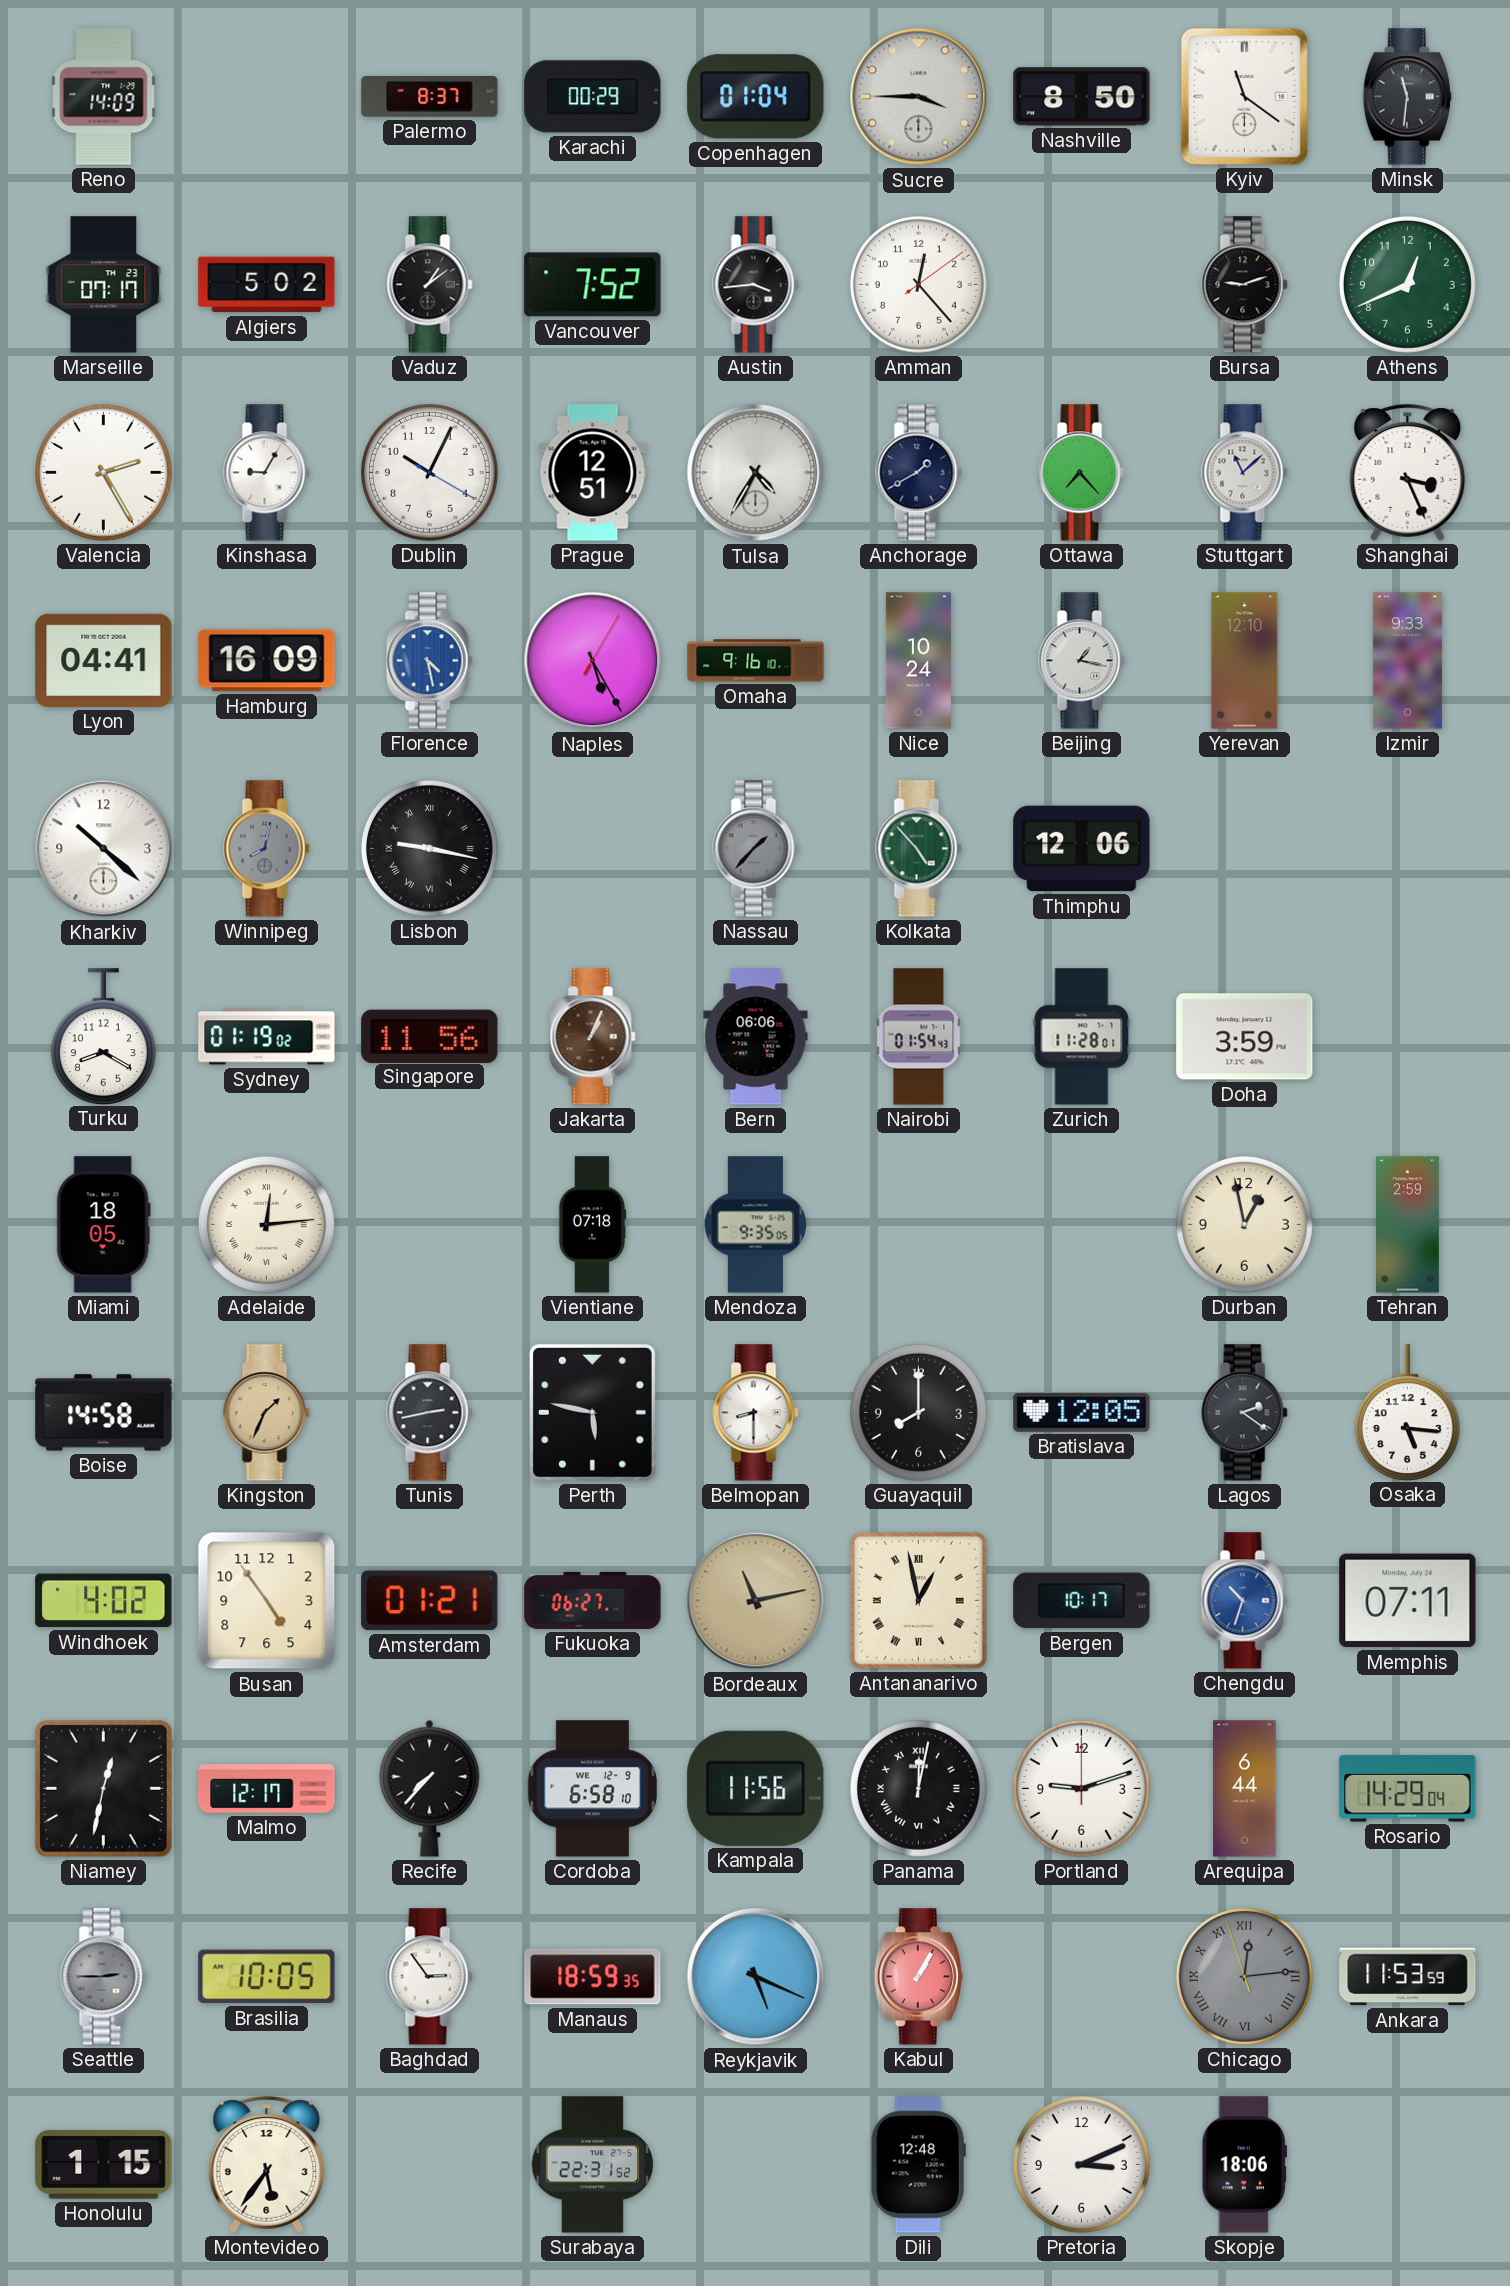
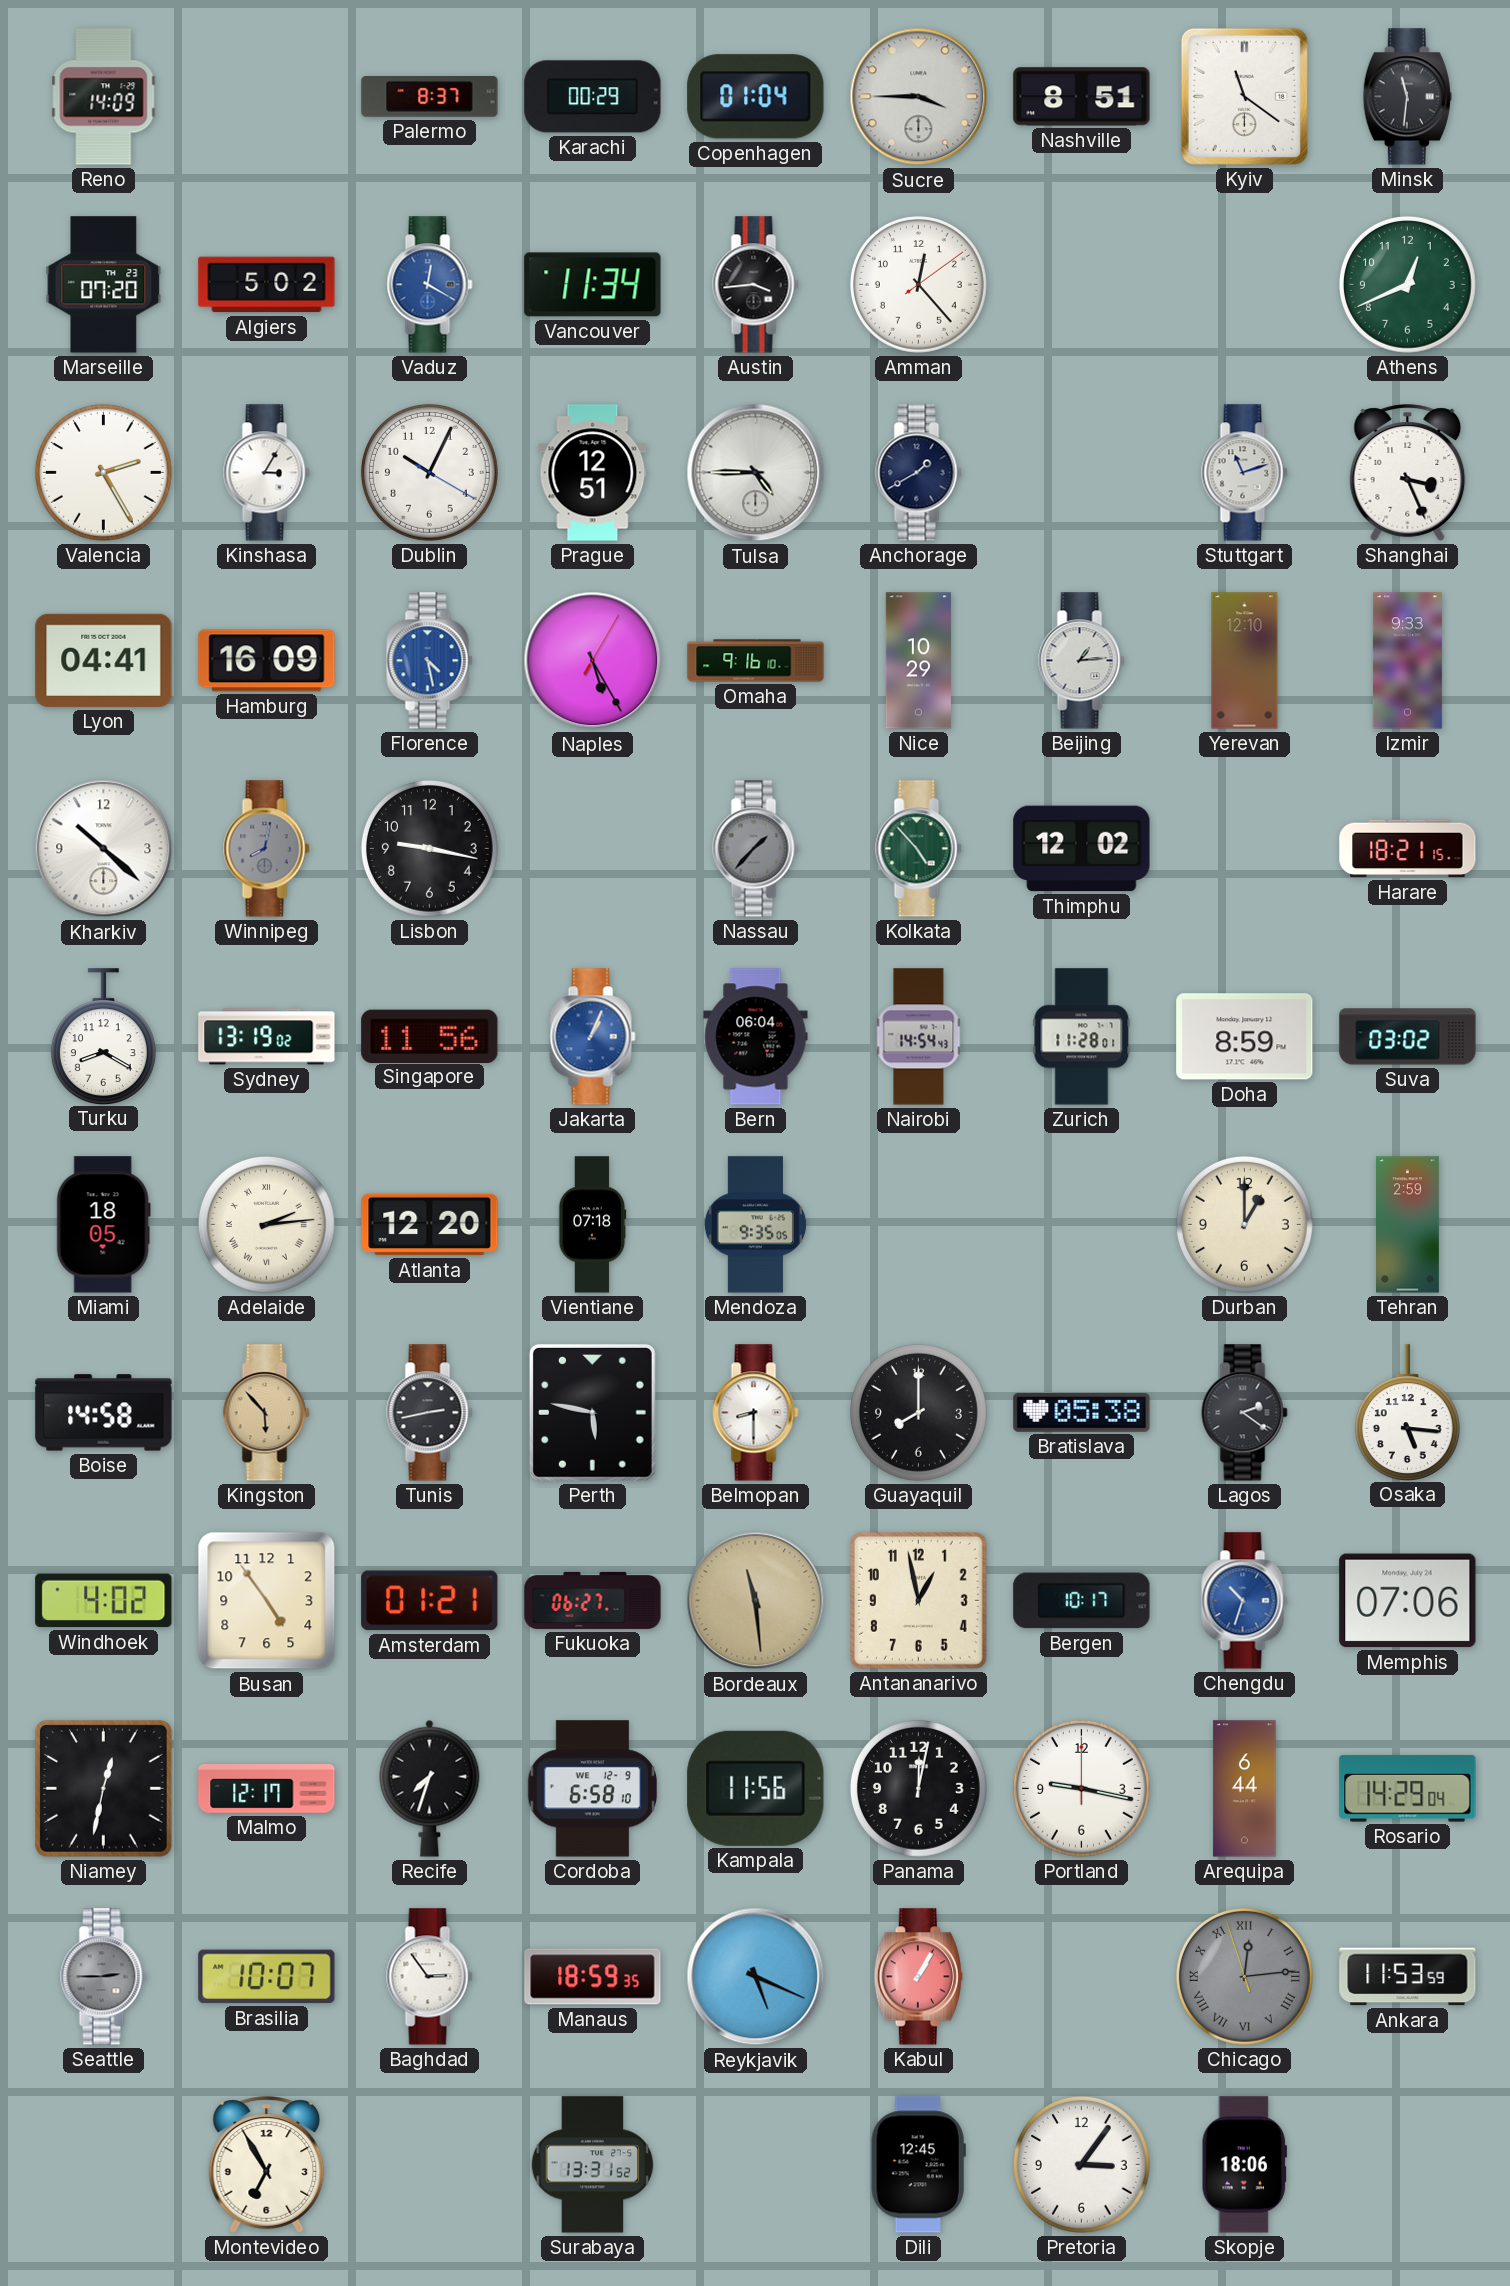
Nashville: 8:50 -> 8:51
Marseille: 07:17 -> 07:20
Vaduz: 1:09 -> 12:20
Vaduz dial: black -> blue
Vancouver: 7:52 -> 11:34
Bursa: 9:12 -> none
Kinshasa: 9:05 -> 3:05
Tulsa: 4:35 -> 4:45
Ottawa: 7:23 -> none
Stuttgart: 11:08 -> 11:12
Nice: 10:24 -> 10:29
Beijing: 1:17 -> 1:14
Lisbon numerals: Roman -> Arabic
Thimphu: 12:06 -> 12:02
Harare: none -> 18:21
Sydney: 01:19 -> 13:19
Jakarta dial: brown -> blue
Bern: 06:06 -> 06:04
Nairobi: 01:54 -> 14:54
Doha: 3:59 -> 8:59
Suva: none -> 03:02
Adelaide: 12:14 -> 2:14
Atlanta: none -> 12:20
Durban: 12:58 -> 1:00
Kingston: 1:34 -> 5:53
Bratislava: 12:05 -> 05:38
Bordeaux: 11:13 -> 11:29
Antananarivo numerals: Roman -> Arabic
Memphis: 07:11 -> 07:06
Recife: 7:37 -> 7:33
Panama numerals: Roman -> Arabic
Portland: 9:12 -> 9:17
Brasilia: 10:05 -> 10:07
Honolulu: 1:15 -> none
Montevideo: 5:36 -> 6:55
Surabaya: 22:31 -> 13:31
Dili: 12:48 -> 12:45
Pretoria: 3:11 -> 3:06
